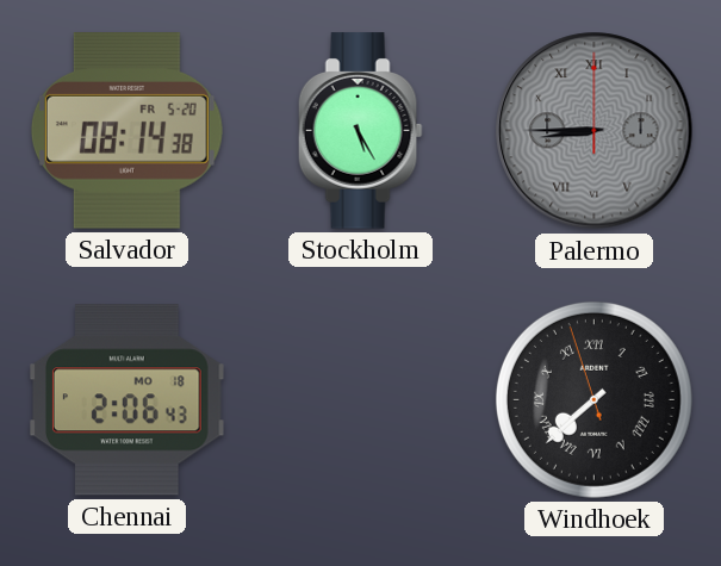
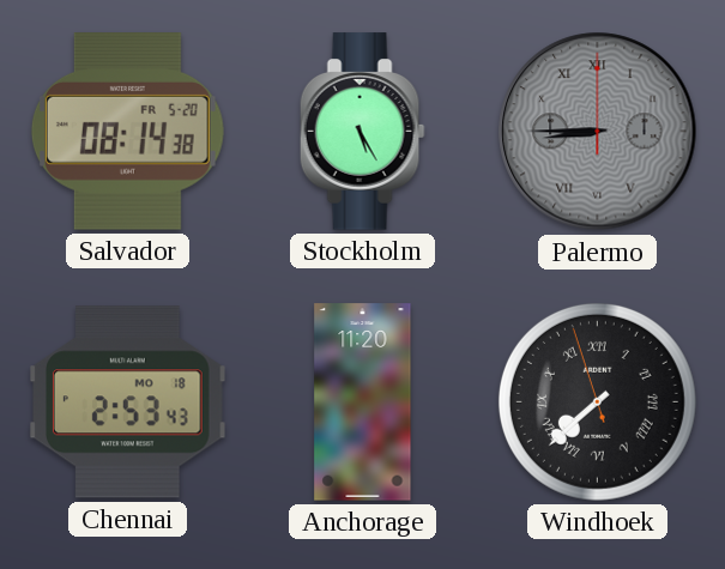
Chennai: 2:06 -> 2:53
Anchorage: none -> 11:20
